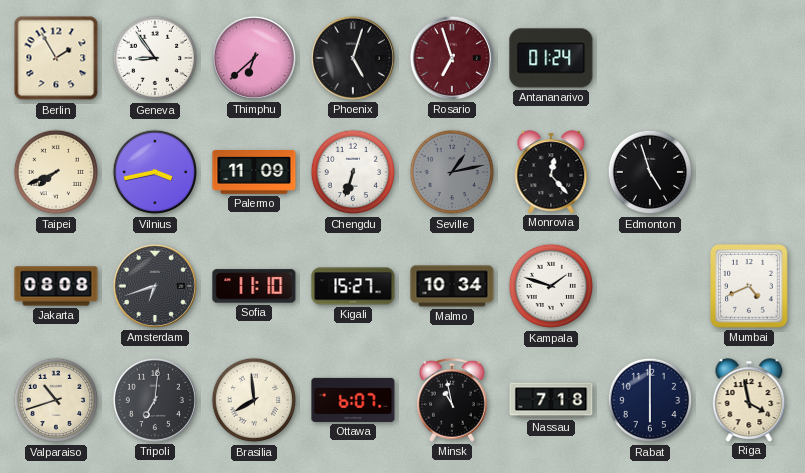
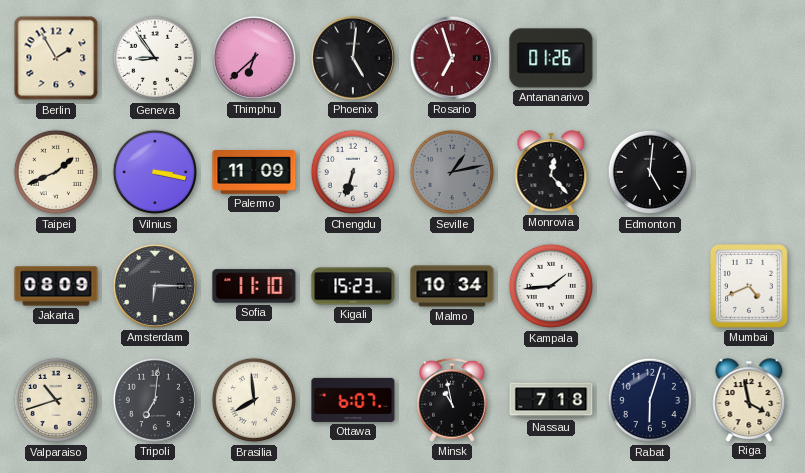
Phoenix: 5:03 -> 5:01
Antananarivo: 01:24 -> 01:26
Taipei: 7:41 -> 1:41
Vilnius: 3:43 -> 3:17
Edmonton: 4:57 -> 5:01
Jakarta: 08:08 -> 08:09
Amsterdam: 6:42 -> 6:15
Kigali: 15:27 -> 15:23
Kampala: 1:48 -> 1:44
Rabat: 6:00 -> 6:03
